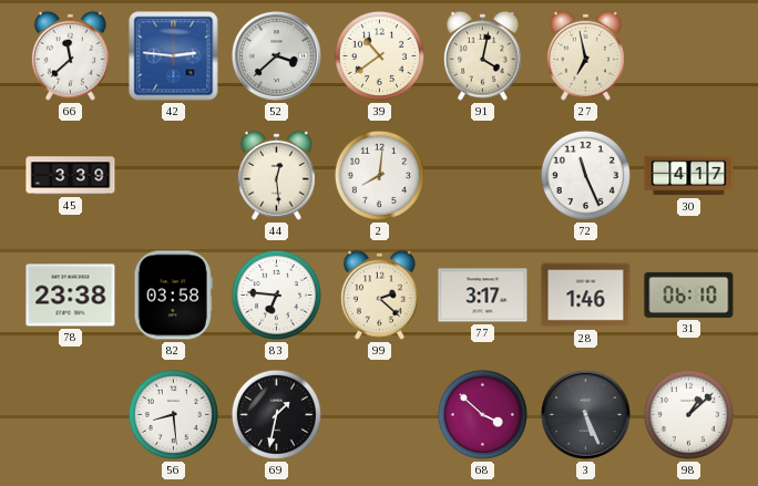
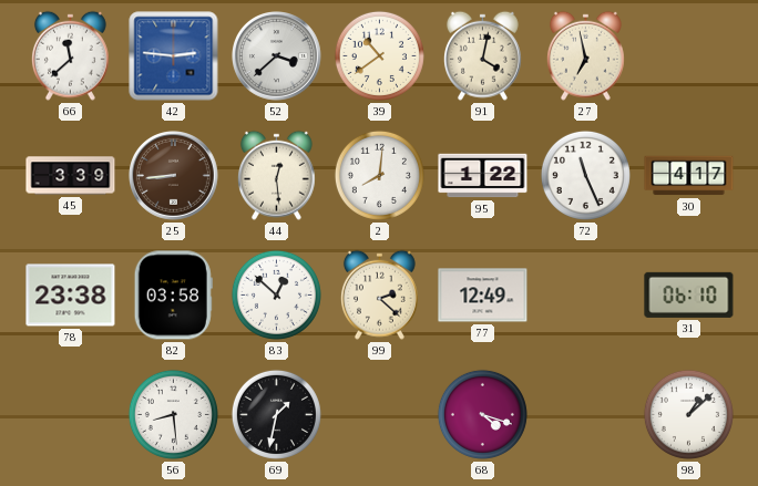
25: none -> 8:44
95: none -> 1:22
83: 6:46 -> 12:52
77: 3:17 -> 12:49
28: 1:46 -> none
68: 3:52 -> 4:18
3: 5:26 -> none
